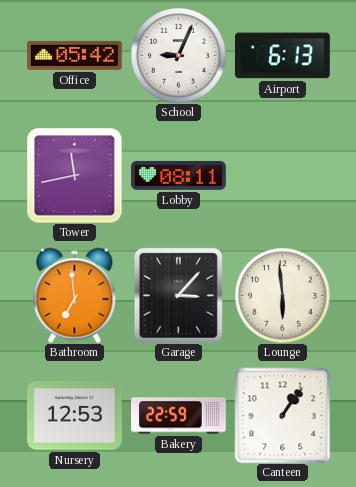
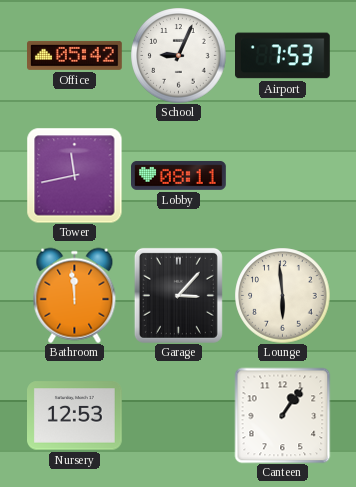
Airport: 6:13 -> 7:53
Bathroom: 6:59 -> 11:59
Bakery: 22:59 -> none
